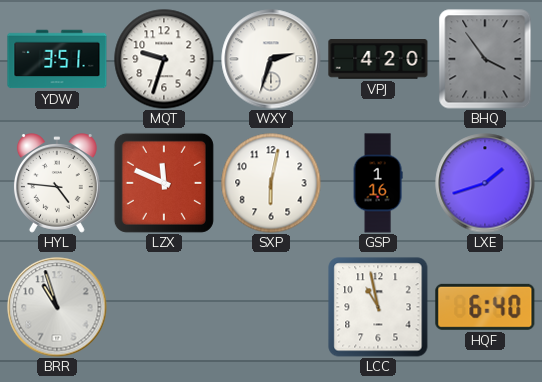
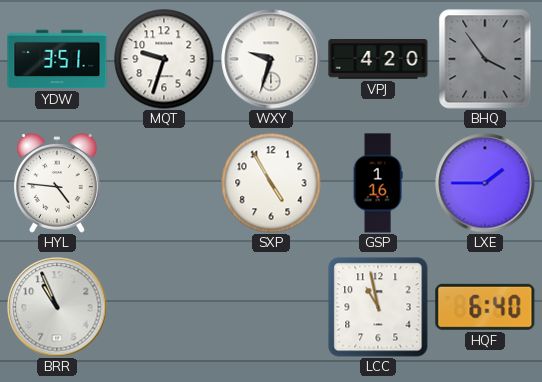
WXY: 2:33 -> 9:33
LZX: 11:49 -> none
SXP: 6:02 -> 4:55
LXE: 1:42 -> 1:45
BRR: 10:57 -> 10:56
